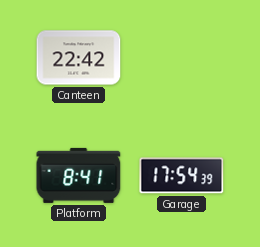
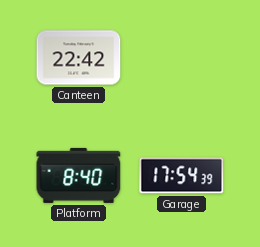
Platform: 8:41 -> 8:40
